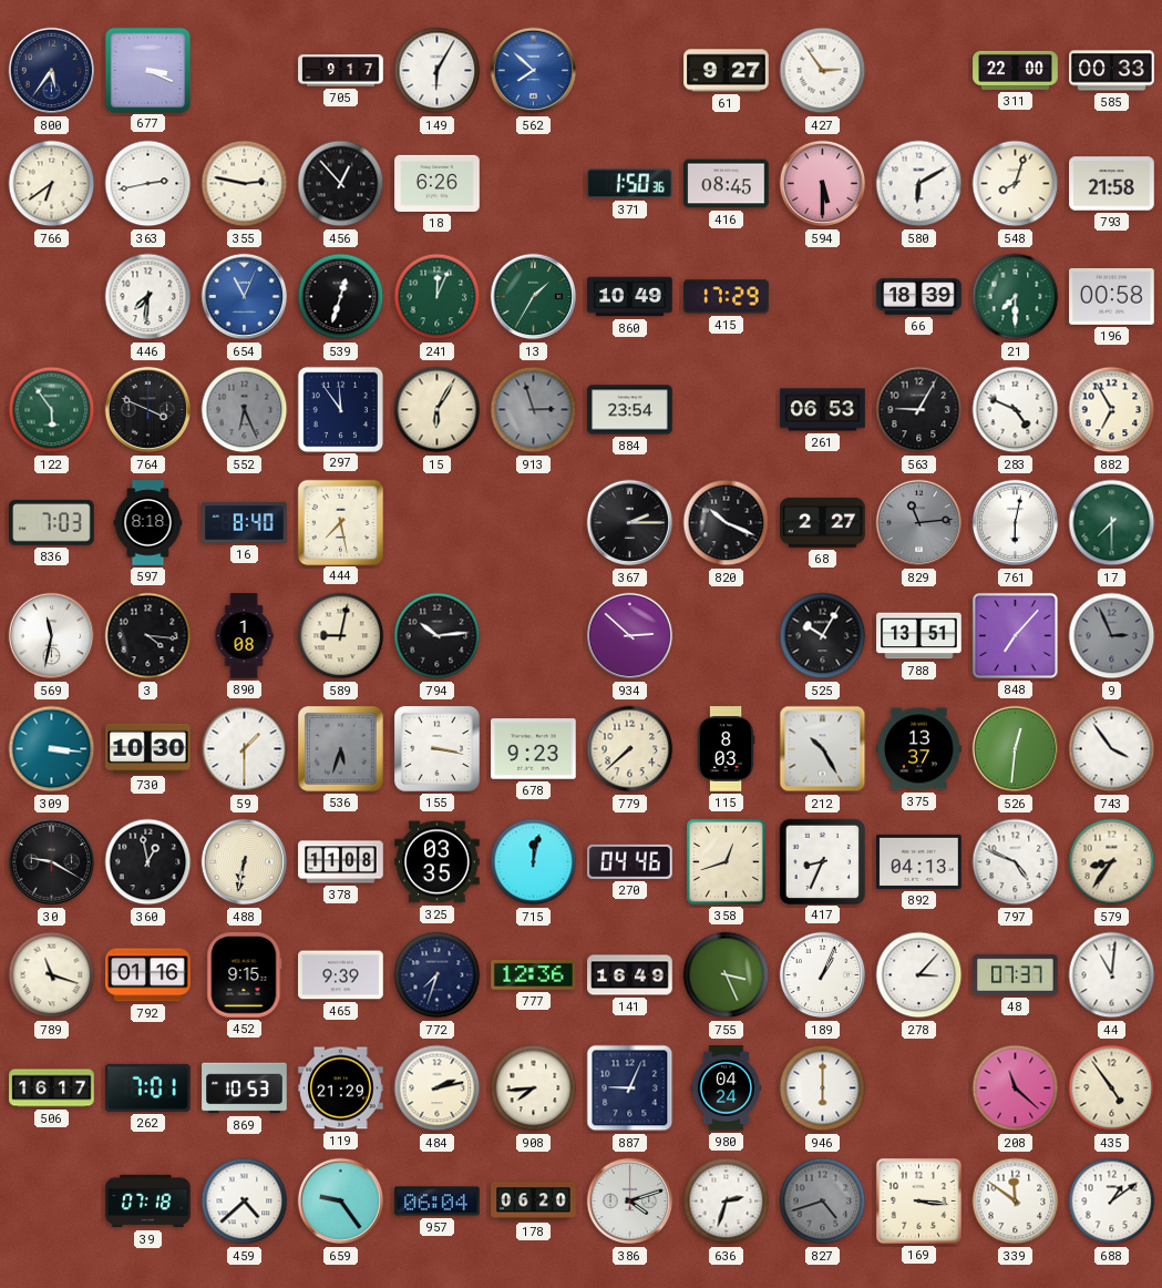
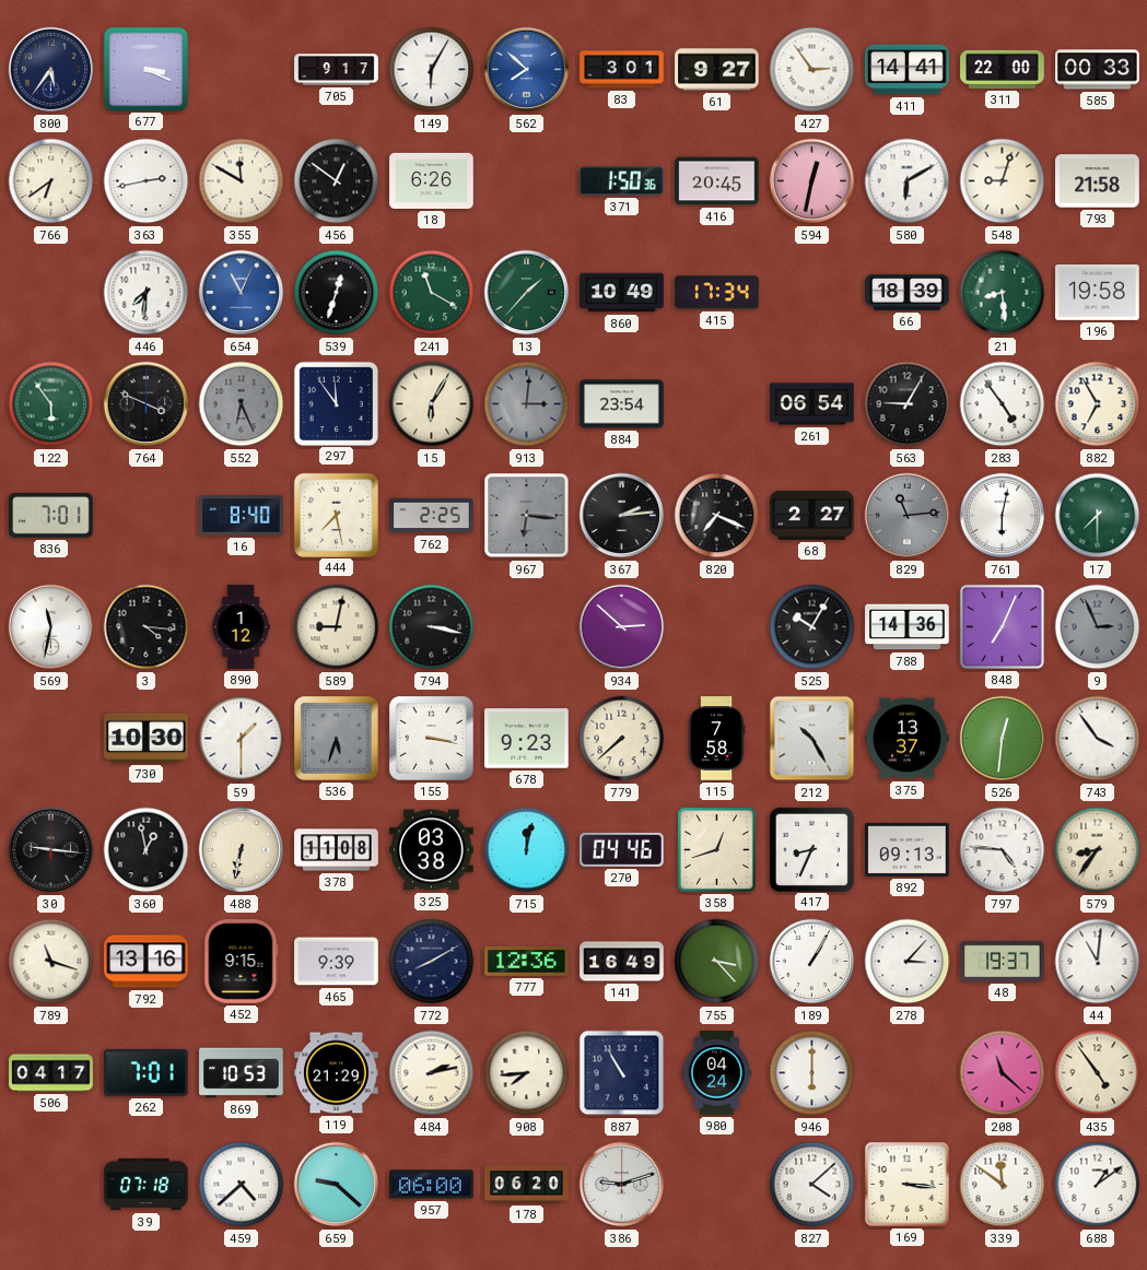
83: none -> 3:01
411: none -> 14:41
355: 2:47 -> 11:50
456: 12:53 -> 12:51
416: 08:45 -> 20:45
594: 5:30 -> 12:32
548: 8:03 -> 9:03
241: 12:04 -> 11:20
13: 1:35 -> 1:37
415: 17:29 -> 17:34
21: 7:30 -> 8:29
196: 00:58 -> 19:58
913: 2:57 -> 3:01
261: 06:53 -> 06:54
283: 4:49 -> 4:54
836: 7:03 -> 7:01
597: 8:18 -> none
762: none -> 2:25
967: none -> 6:16
367: 2:15 -> 2:14
820: 10:19 -> 7:19
890: 1:08 -> 1:12
794: 10:14 -> 3:17
788: 13:51 -> 14:36
848: 7:07 -> 7:04
309: 3:16 -> none
115: 8:03 -> 7:58
30: 9:20 -> 9:16
325: 03:35 -> 03:38
892: 04:13 -> 09:13
797: 4:49 -> 4:46
792: 01:16 -> 13:16
772: 7:33 -> 8:10
755: 3:26 -> 3:23
189: 1:04 -> 1:05
48: 07:37 -> 19:37
506: 16:17 -> 04:17
887: 9:04 -> 10:55
659: 9:24 -> 9:22
957: 06:04 -> 06:00
386: 4:12 -> 9:12
636: 2:33 -> none
827: 4:42 -> 4:08
827 dial: grey -> white
